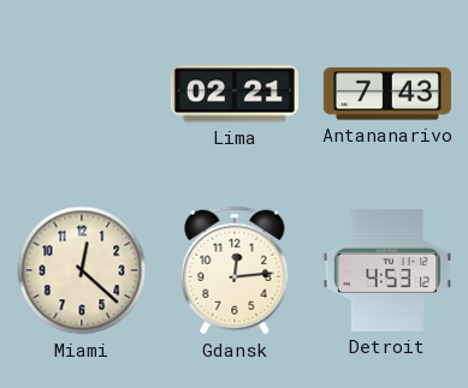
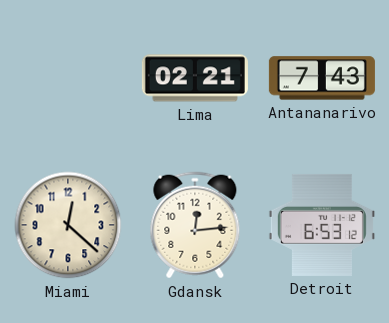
Detroit: 4:53 -> 6:53
